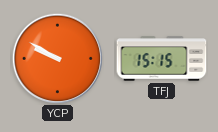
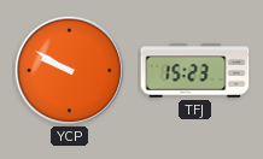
TFJ: 15:15 -> 15:23
